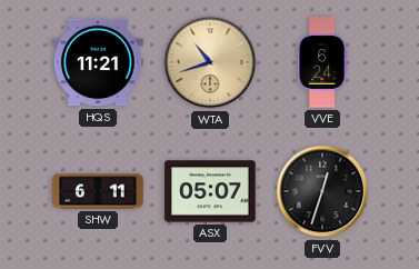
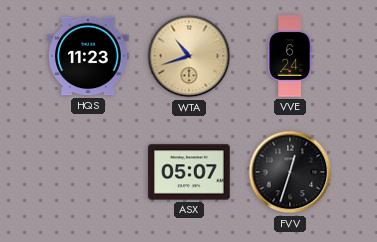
HQS: 11:21 -> 11:23
SHW: 6:11 -> none
